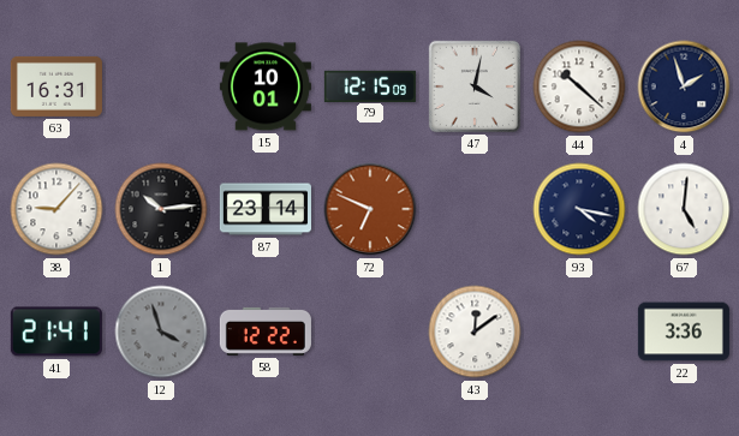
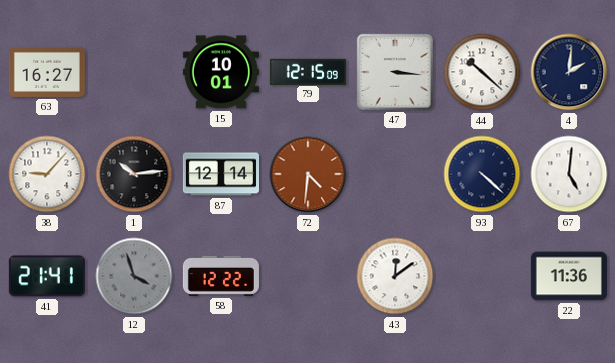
63: 16:31 -> 16:27
47: 4:02 -> 3:16
4: 1:57 -> 2:01
87: 23:14 -> 12:14
72: 6:49 -> 4:31
93: 4:17 -> 4:22
22: 3:36 -> 11:36
